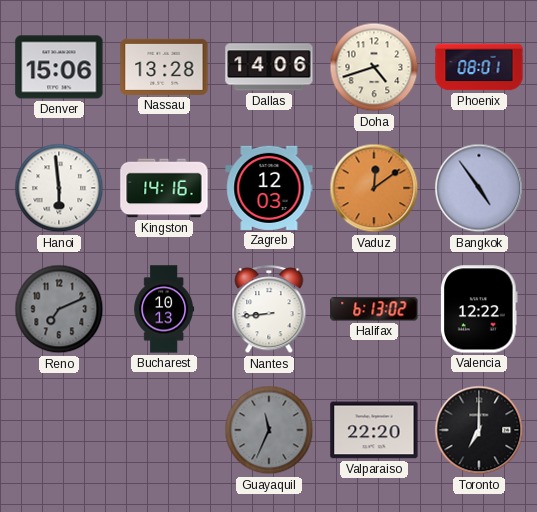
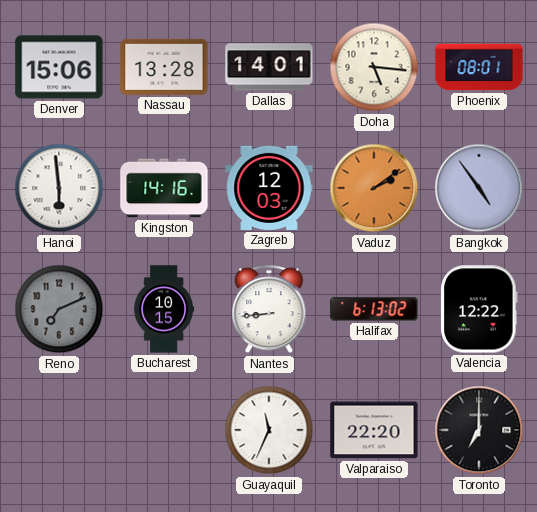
Dallas: 14:06 -> 14:01
Doha: 4:42 -> 5:16
Vaduz: 12:09 -> 2:09
Bucharest: 10:13 -> 10:15
Guayaquil dial: grey -> white
